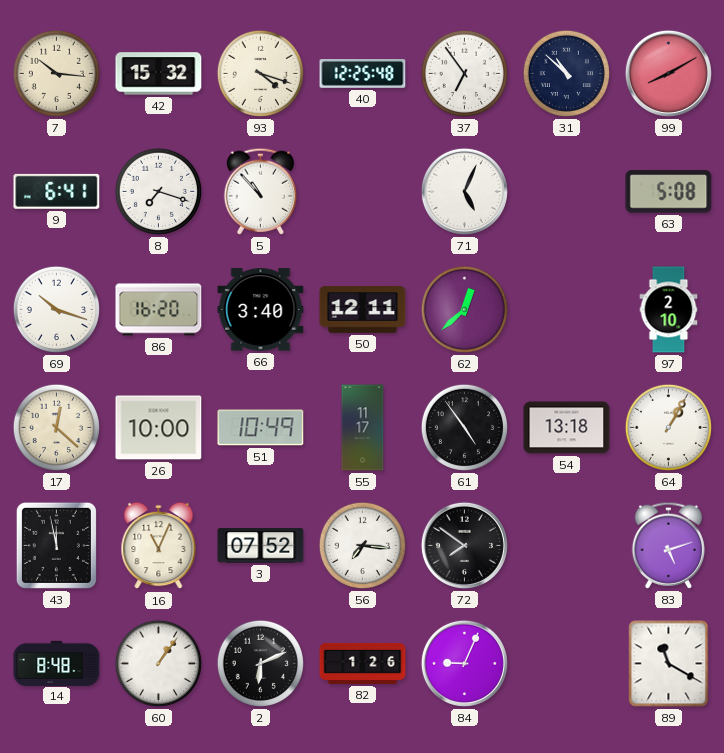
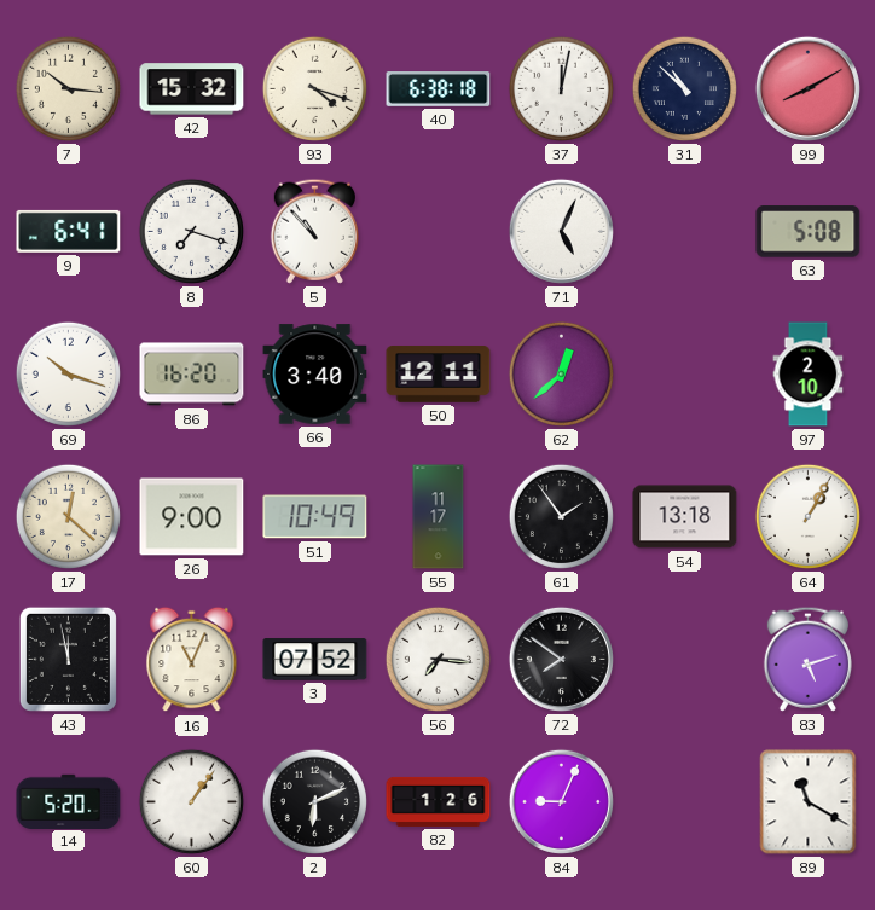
40: 12:25 -> 6:38
37: 6:54 -> 12:02
26: 10:00 -> 9:00
61: 4:54 -> 1:54
14: 8:48 -> 5:20
